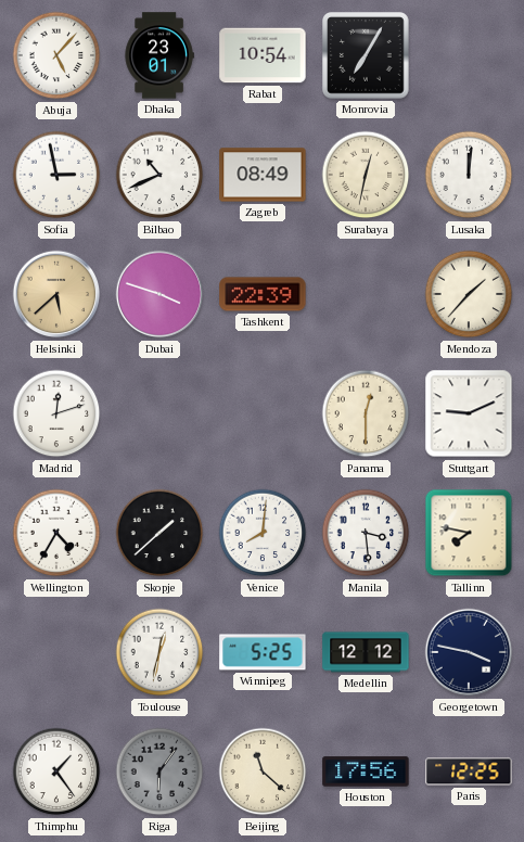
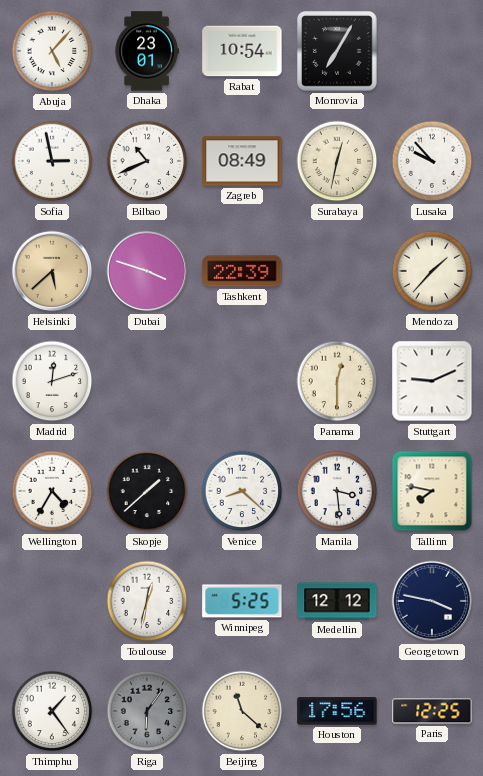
Lusaka: 12:01 -> 9:53
Venice: 8:01 -> 8:22
